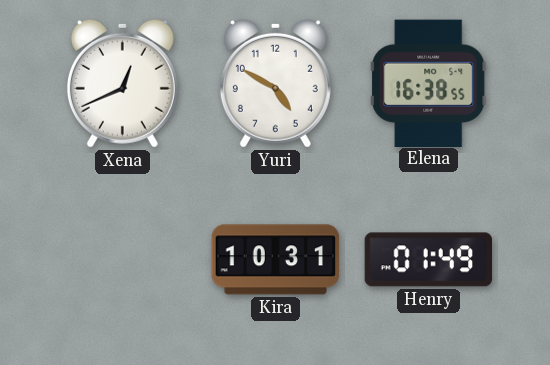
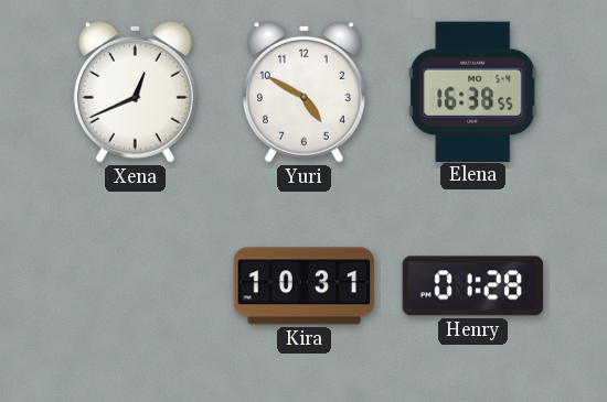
Henry: 01:49 -> 01:28
